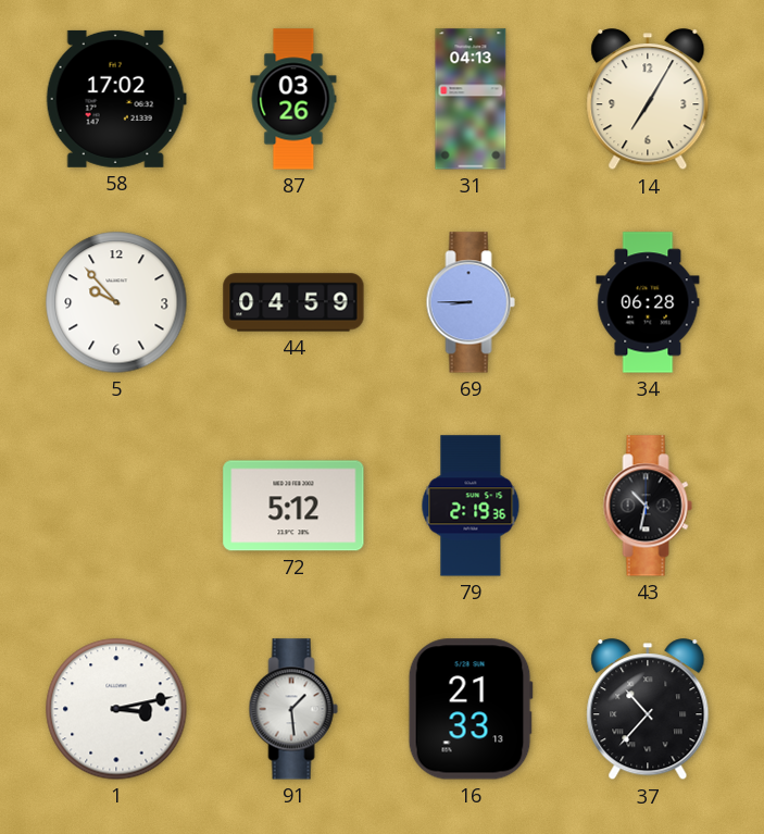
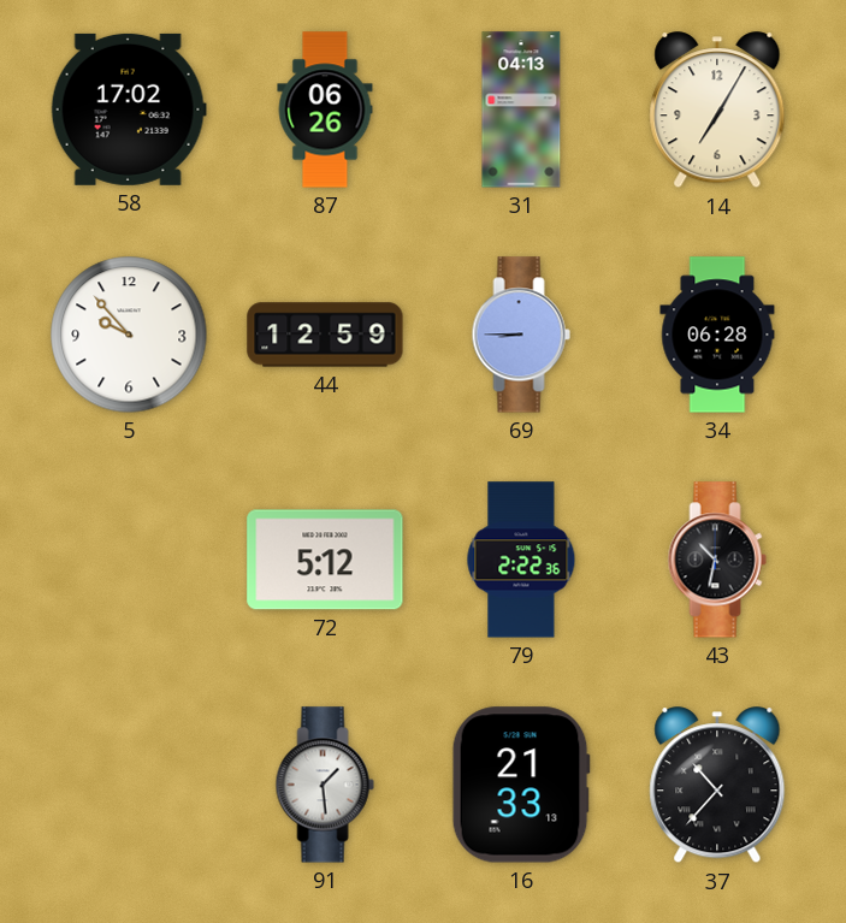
87: 03:26 -> 06:26
44: 04:59 -> 12:59
79: 2:19 -> 2:22
1: 3:13 -> none
